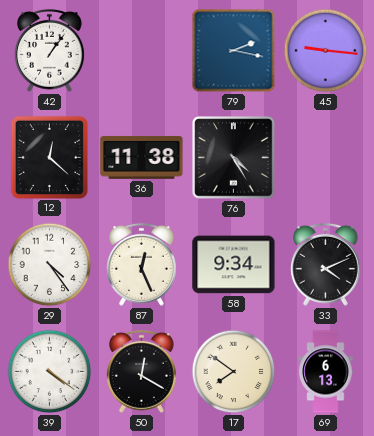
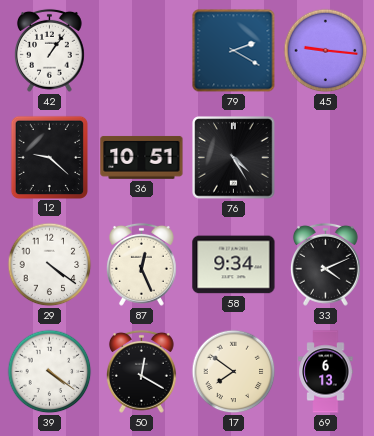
79: 2:17 -> 2:20
12: 12:22 -> 9:22
36: 11:38 -> 10:51
29: 4:24 -> 4:21
